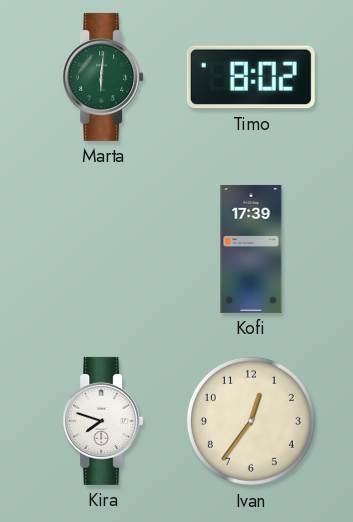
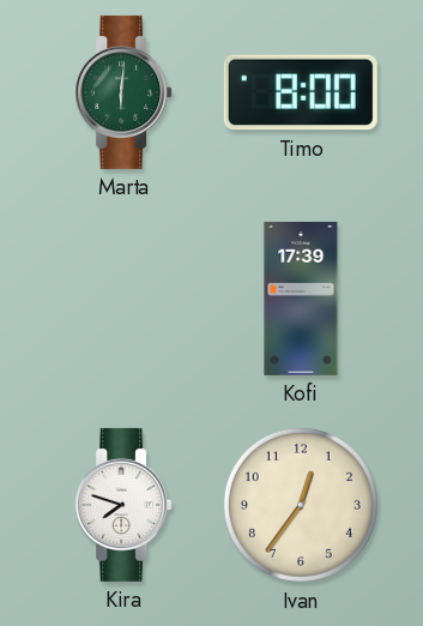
Timo: 8:02 -> 8:00
